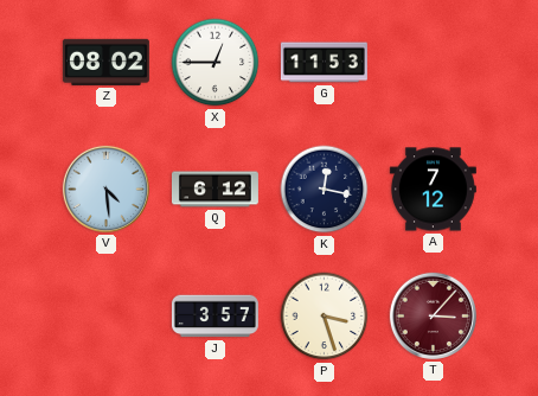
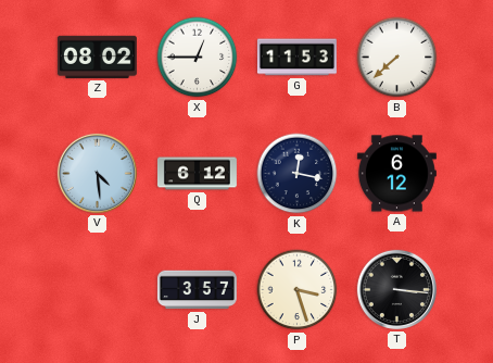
B: none -> 7:38
A: 7:12 -> 6:12
T: 3:07 -> 3:16
T dial: burgundy -> black
